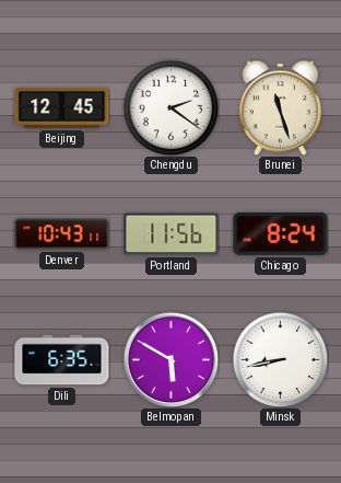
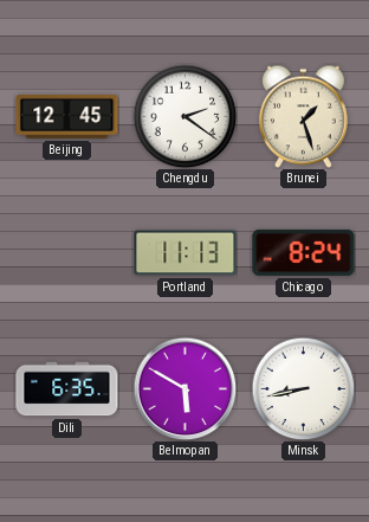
Brunei: 11:27 -> 1:27
Denver: 10:43 -> none
Portland: 11:56 -> 11:13
